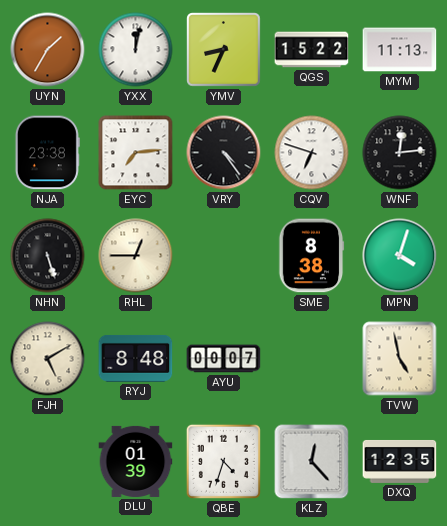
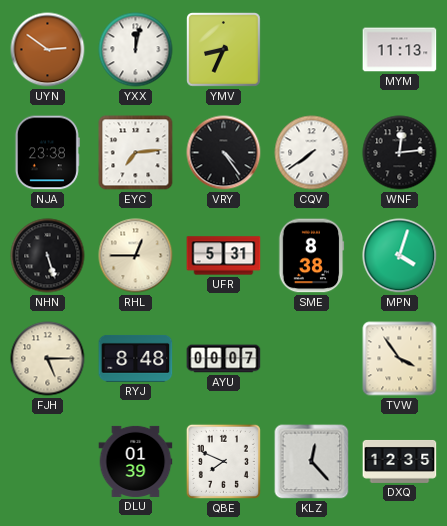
UYN: 1:35 -> 2:51
QGS: 15:22 -> none
CQV: 6:48 -> 7:39
UFR: none -> 5:31
FJH: 5:10 -> 5:15
TVW: 4:58 -> 3:54
QBE: 4:33 -> 7:49
